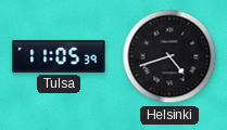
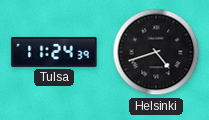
Tulsa: 11:05 -> 11:24
